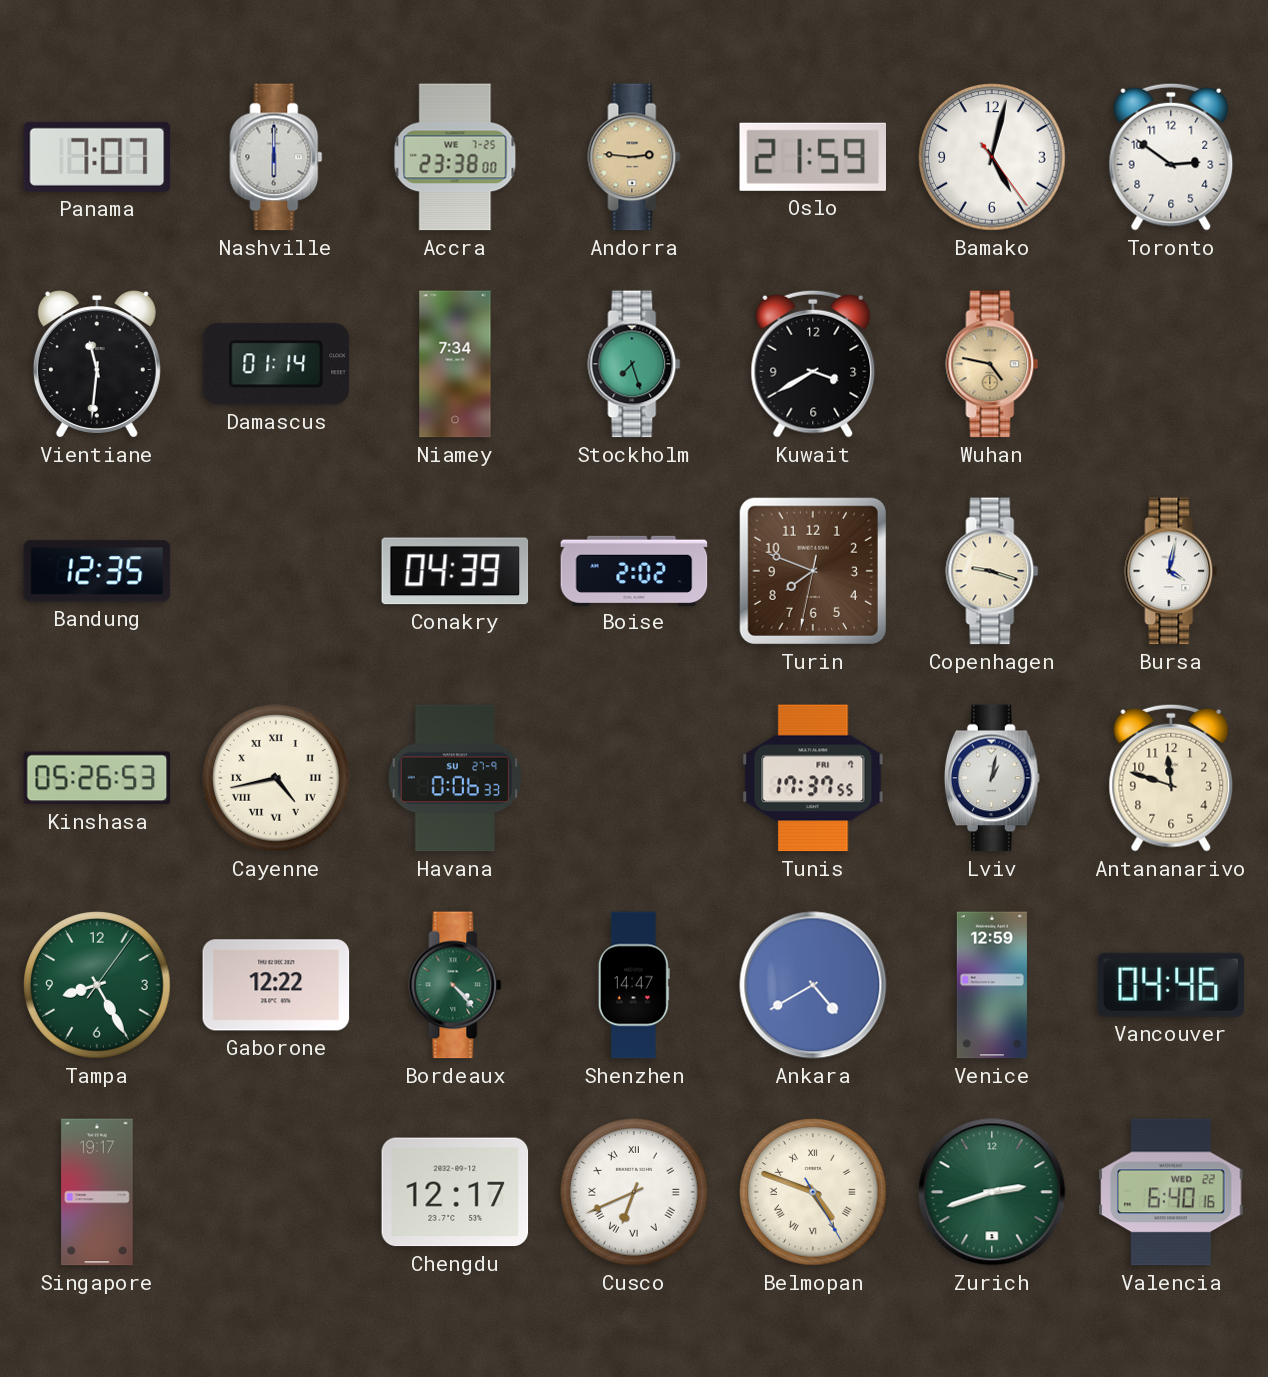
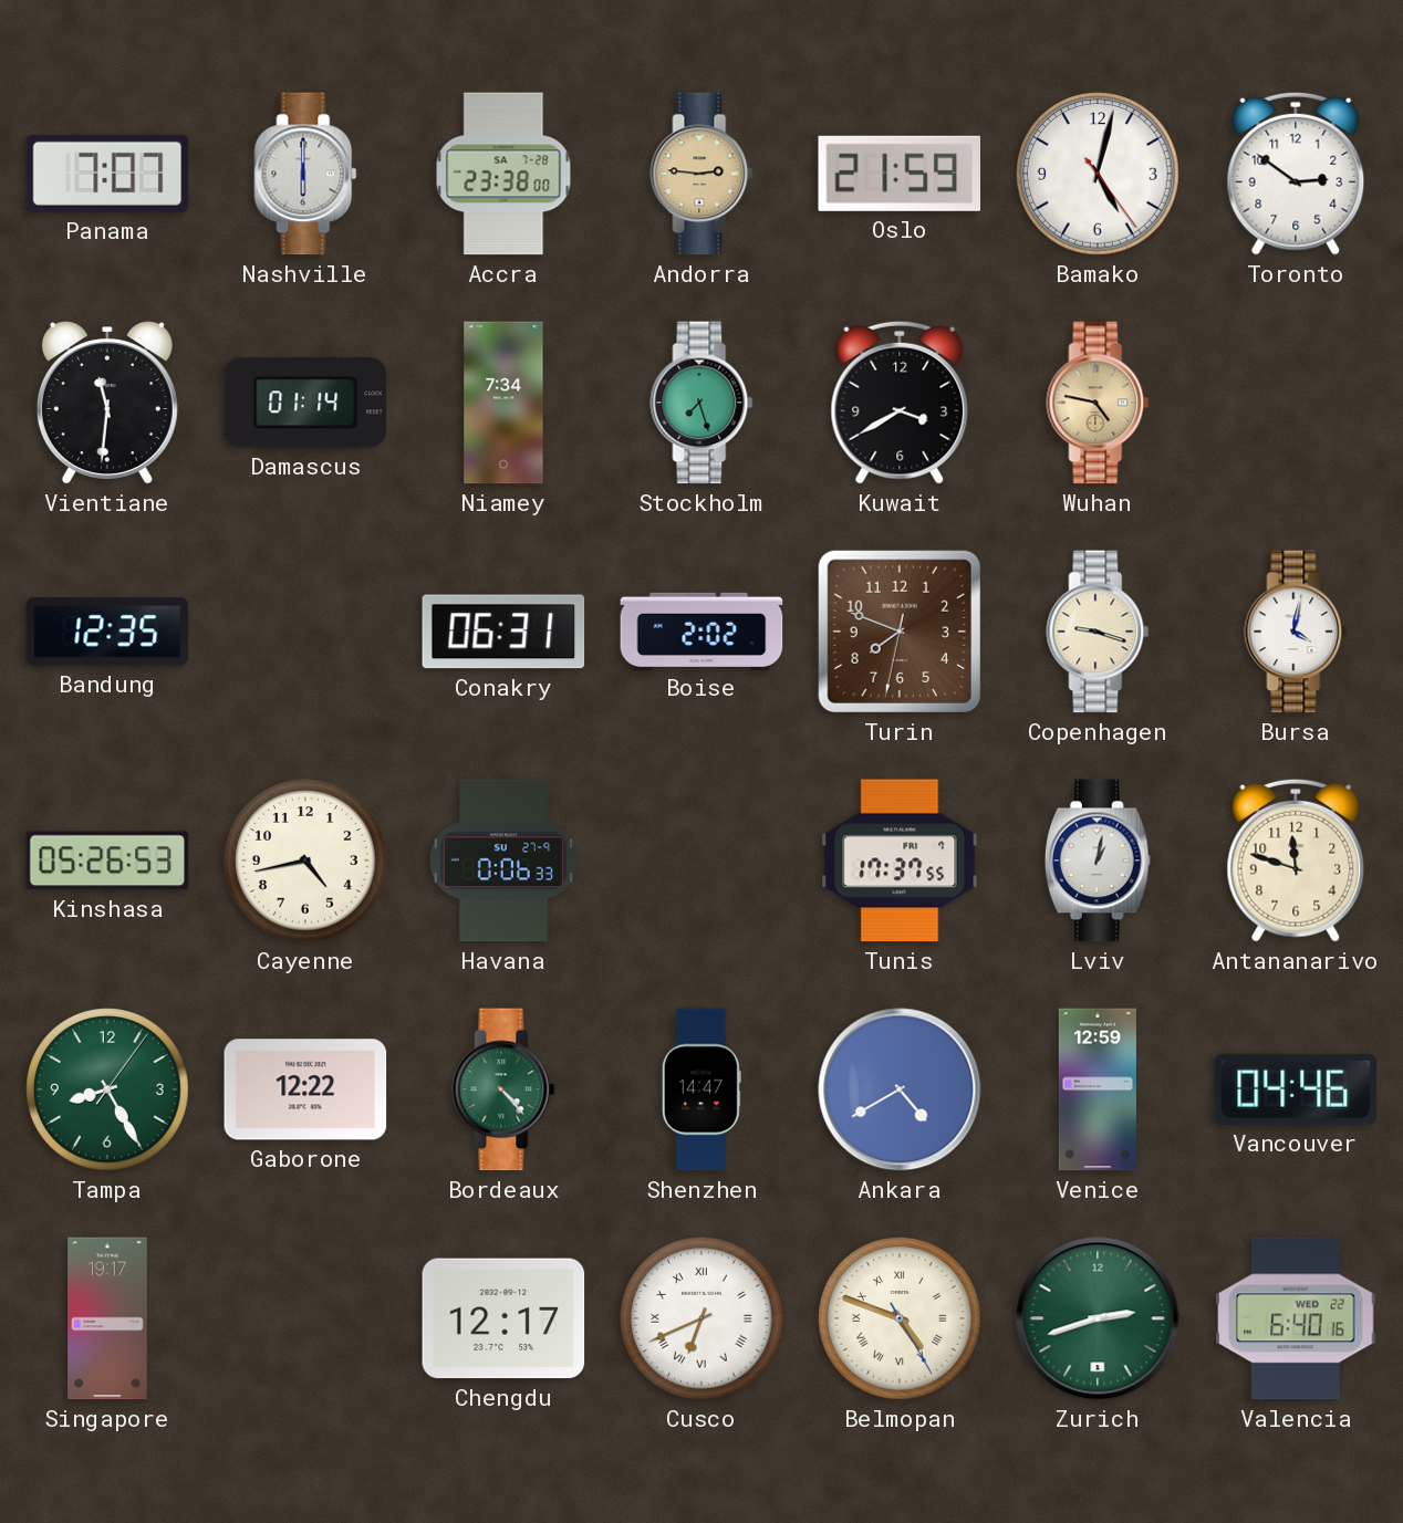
Accra date: WE 7-25 -> SA 7-28
Conakry: 04:39 -> 06:31
Cayenne numerals: Roman -> Arabic
